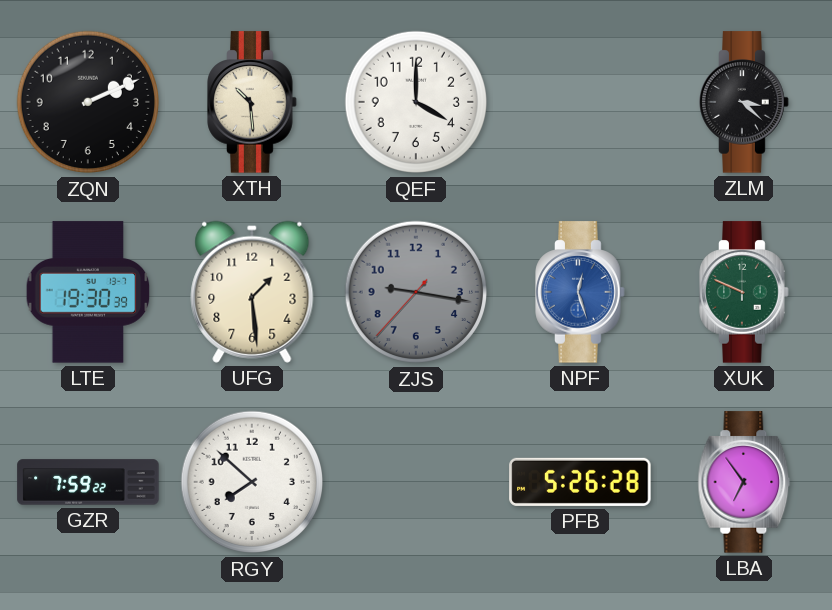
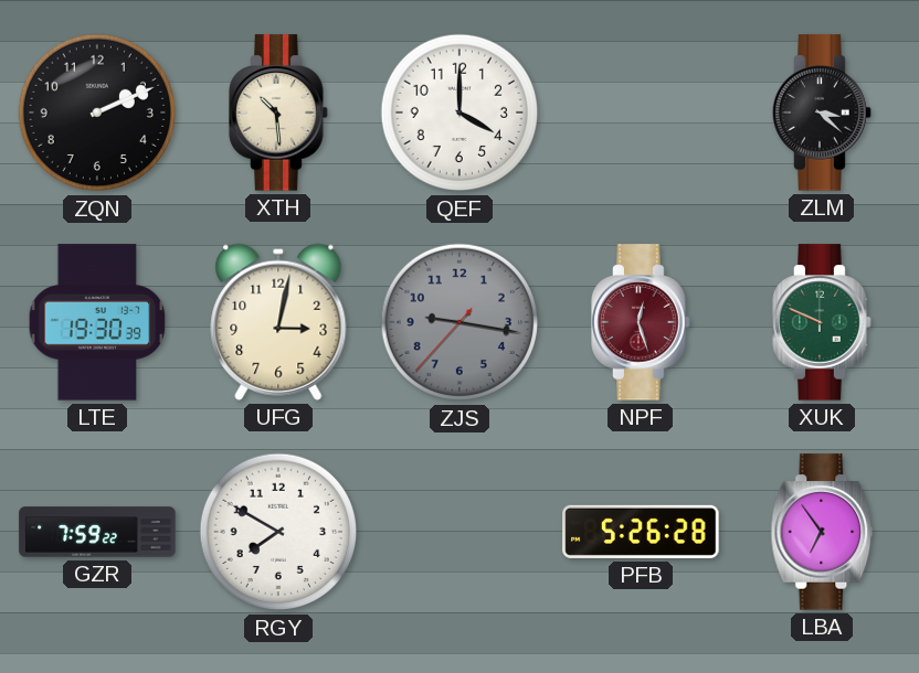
UFG: 1:29 -> 3:02
NPF dial: blue -> burgundy
RGY: 7:52 -> 7:50
